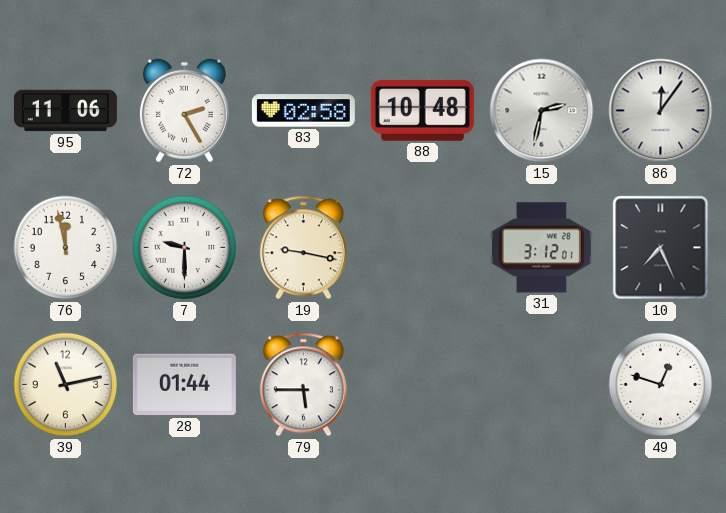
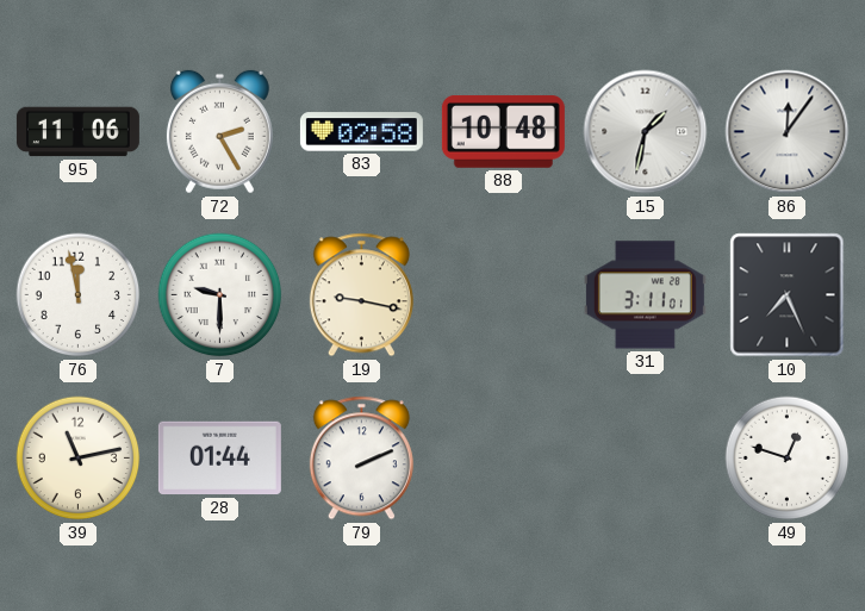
15: 2:32 -> 1:32
31: 3:12 -> 3:11
79: 5:45 -> 2:11
